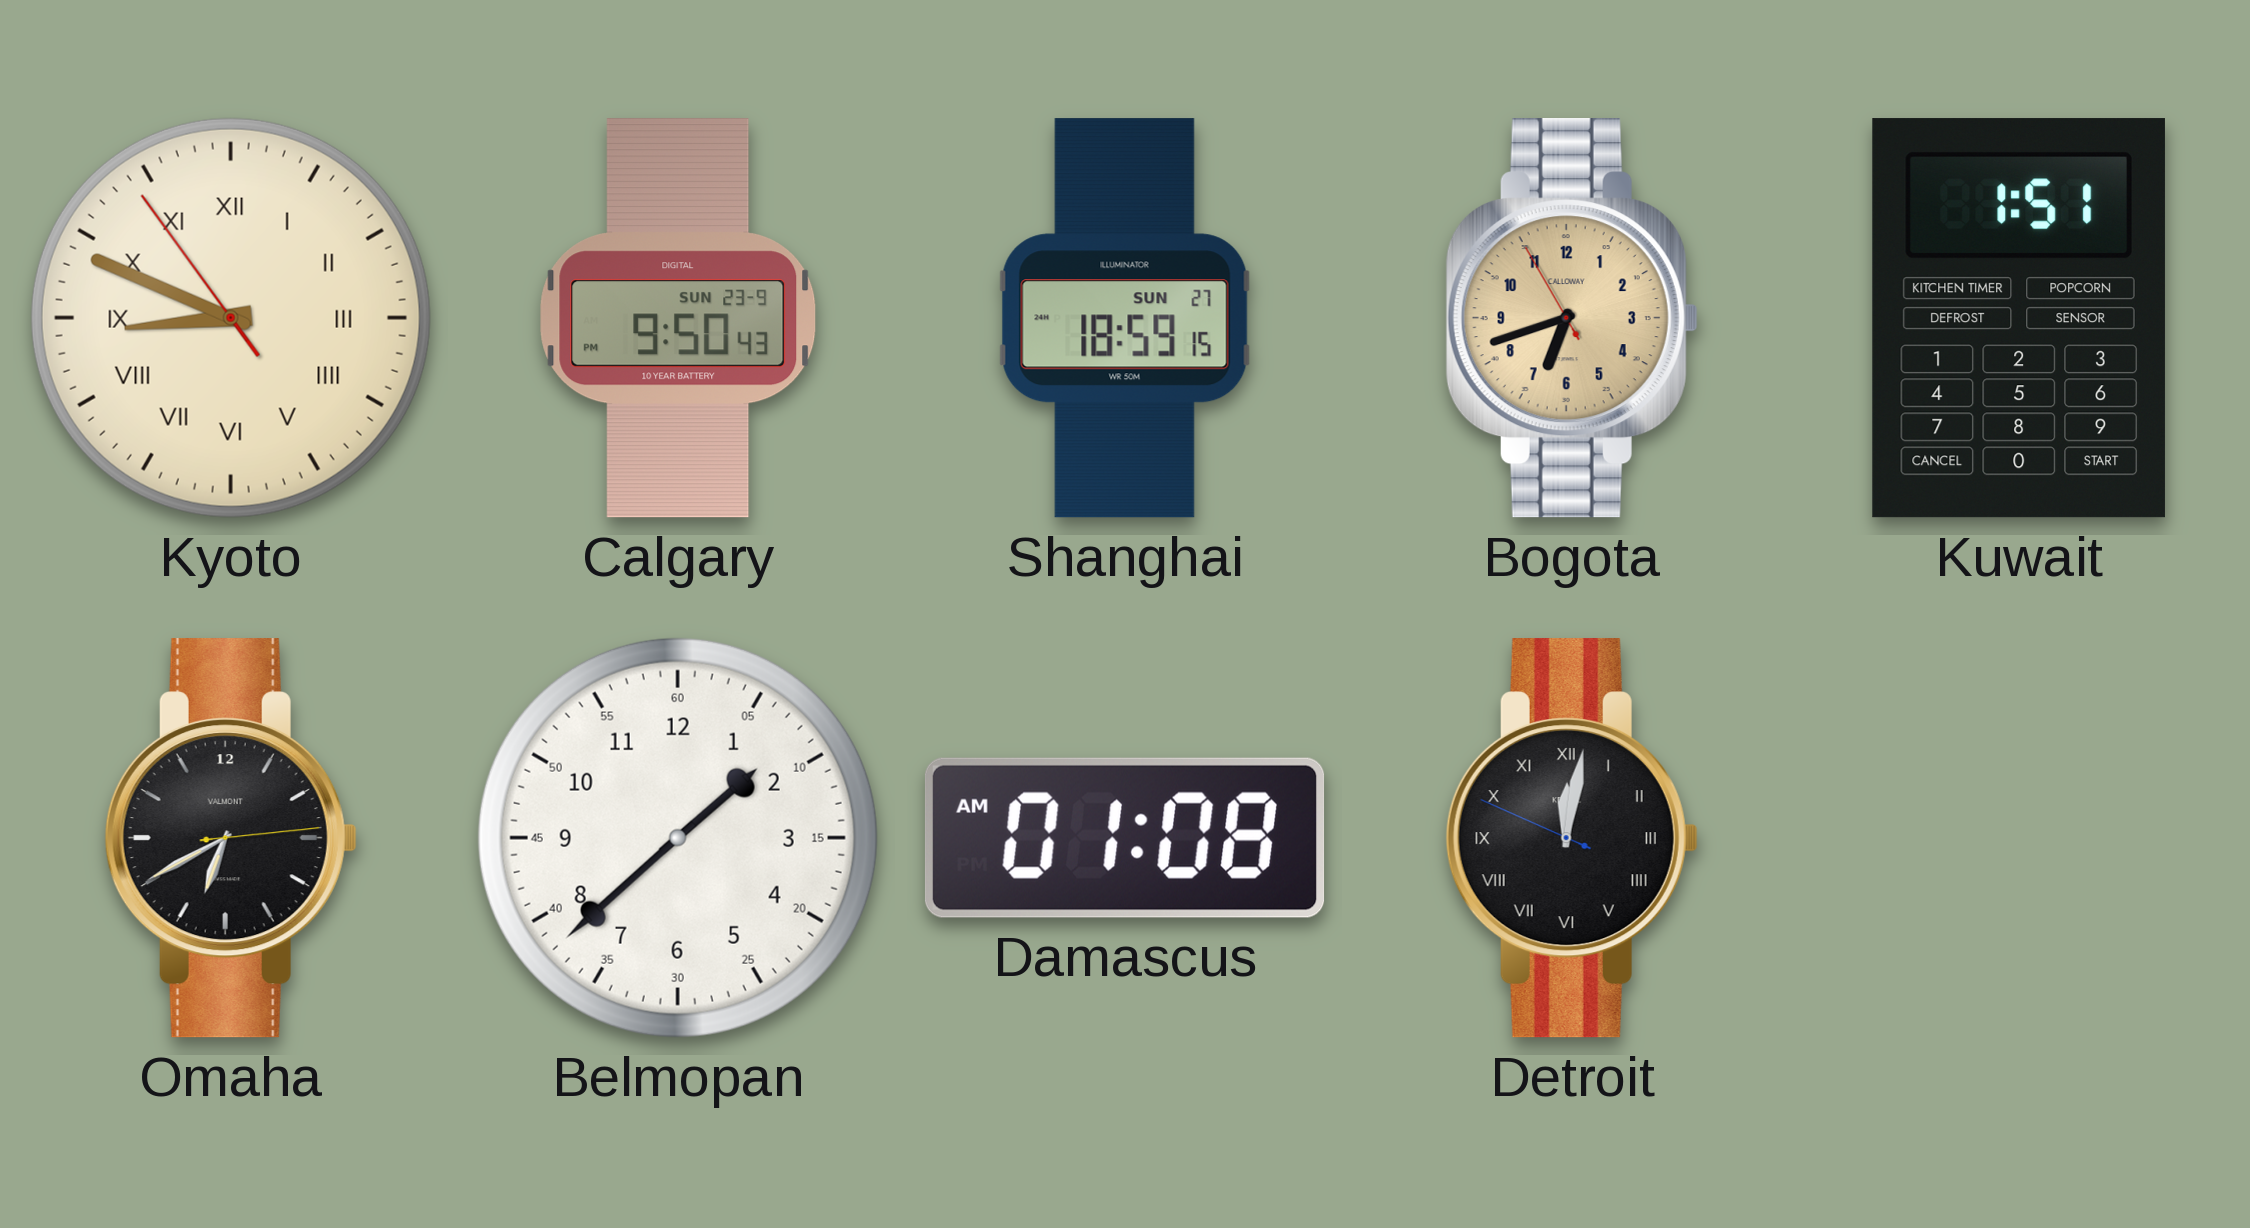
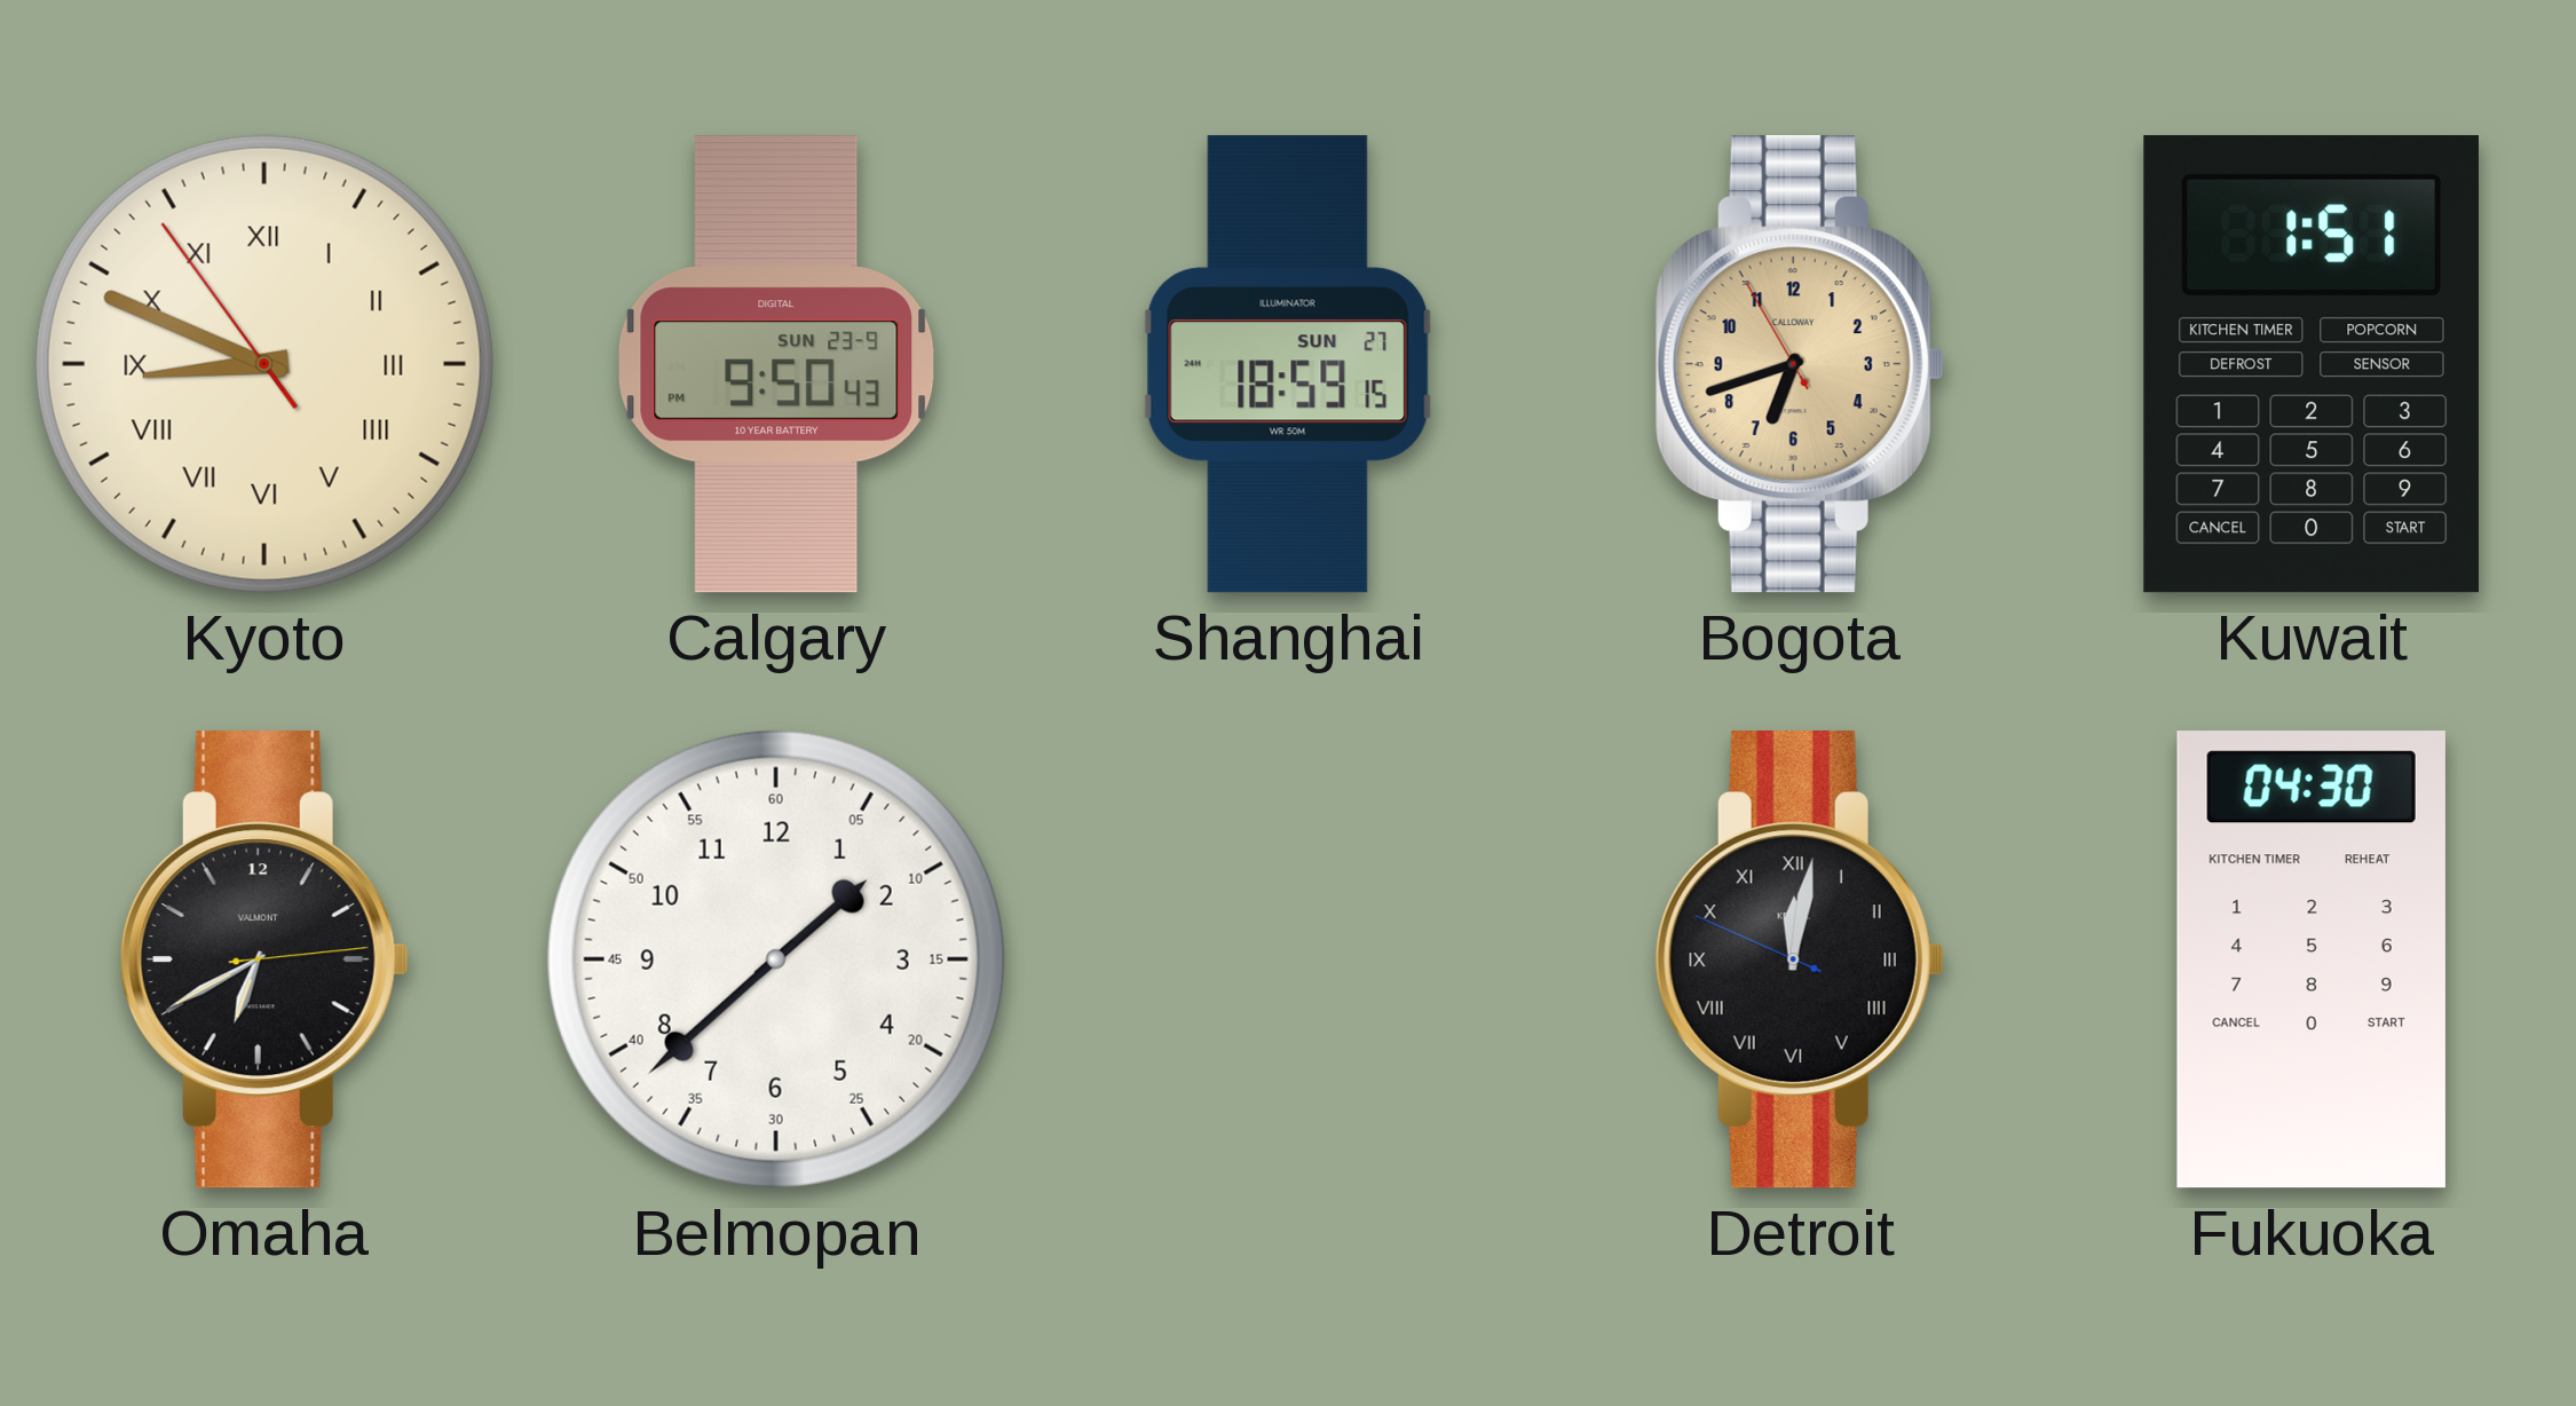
Damascus: 01:08 -> none
Fukuoka: none -> 04:30
